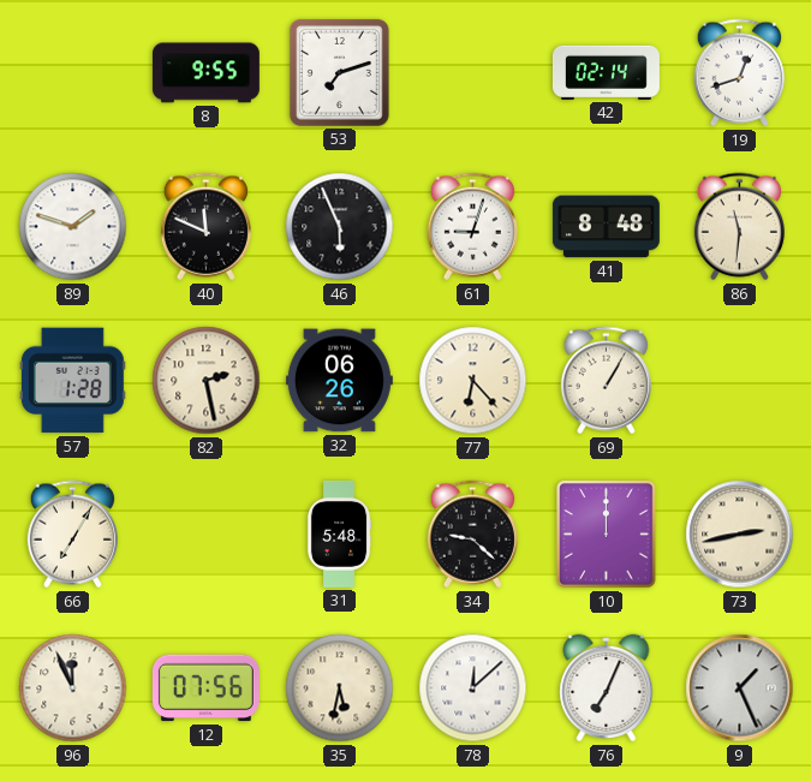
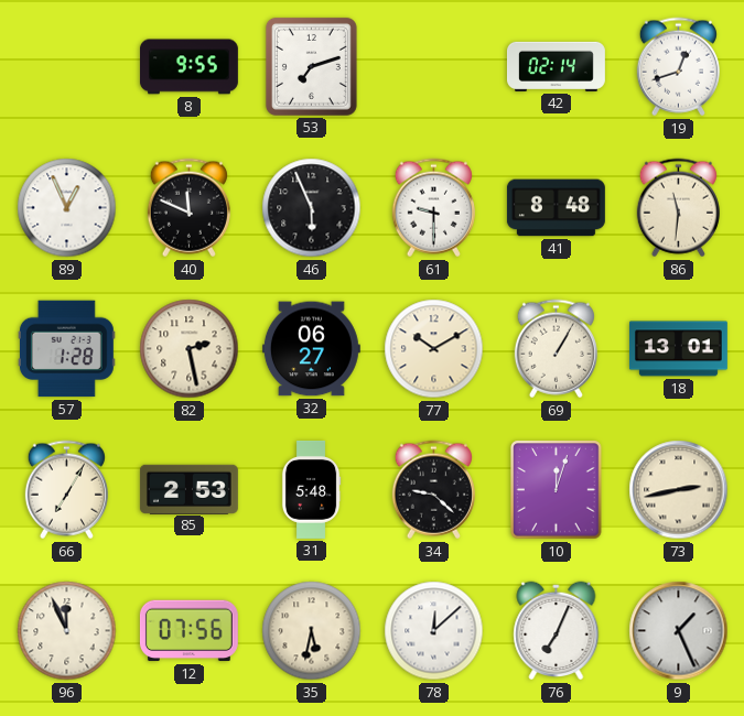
89: 1:48 -> 12:56
61: 9:03 -> 9:30
32: 06:26 -> 06:27
77: 6:23 -> 10:10
18: none -> 13:01
85: none -> 2:53
10: 12:00 -> 12:03
